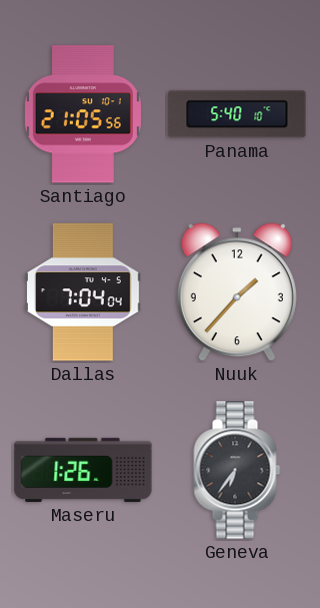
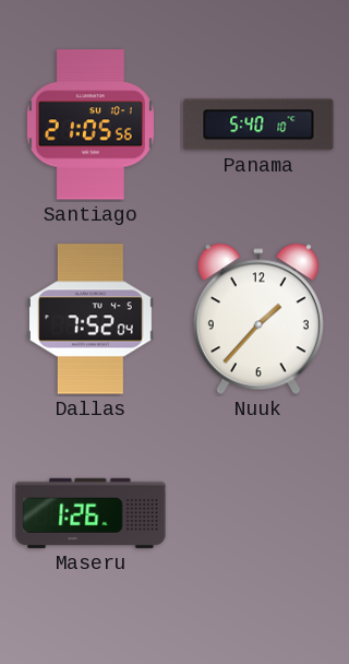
Dallas: 7:04 -> 7:52
Geneva: 6:36 -> none
